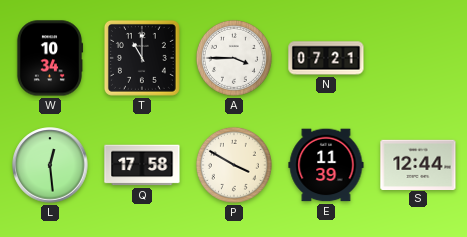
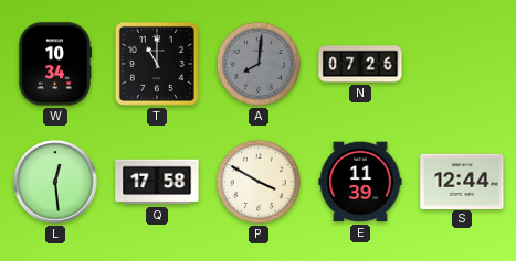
A: 3:45 -> 8:01
A dial: white -> grey
N: 07:21 -> 07:26
